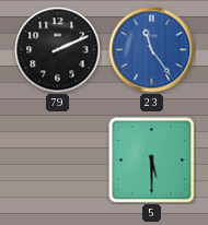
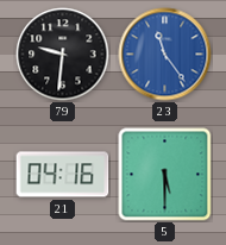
79: 2:11 -> 9:31
21: none -> 04:16
